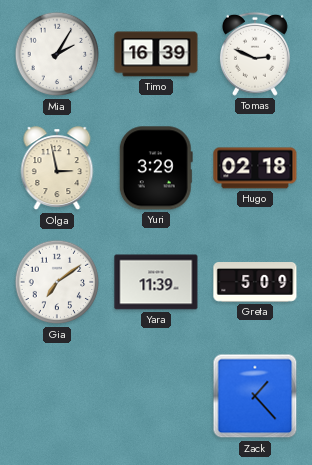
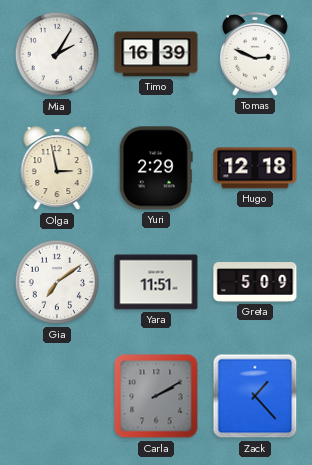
Yuri: 3:29 -> 2:29
Hugo: 02:18 -> 12:18
Yara: 11:39 -> 11:51
Carla: none -> 2:10
